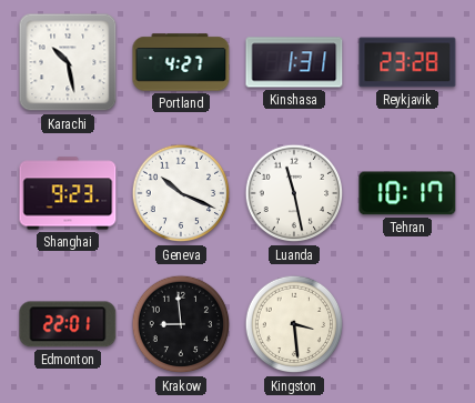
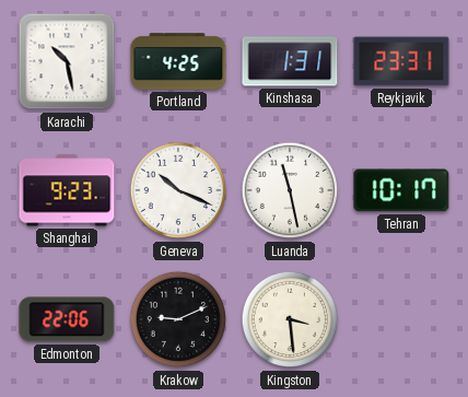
Portland: 4:27 -> 4:25
Reykjavik: 23:28 -> 23:31
Edmonton: 22:01 -> 22:06
Krakow: 8:59 -> 9:11
